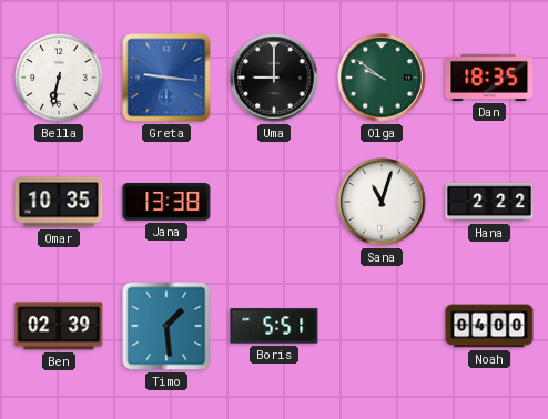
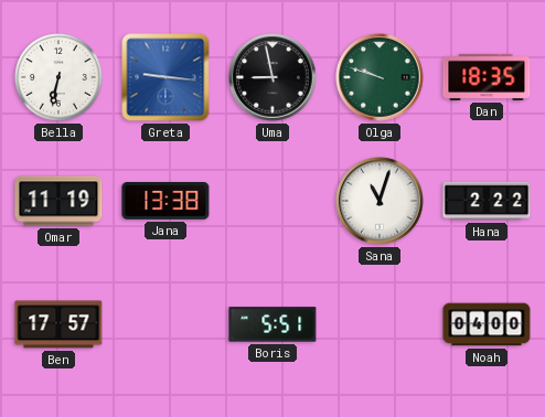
Uma: 9:00 -> 8:58
Olga: 9:51 -> 9:48
Omar: 10:35 -> 11:19
Ben: 02:39 -> 17:57
Timo: 1:29 -> none
